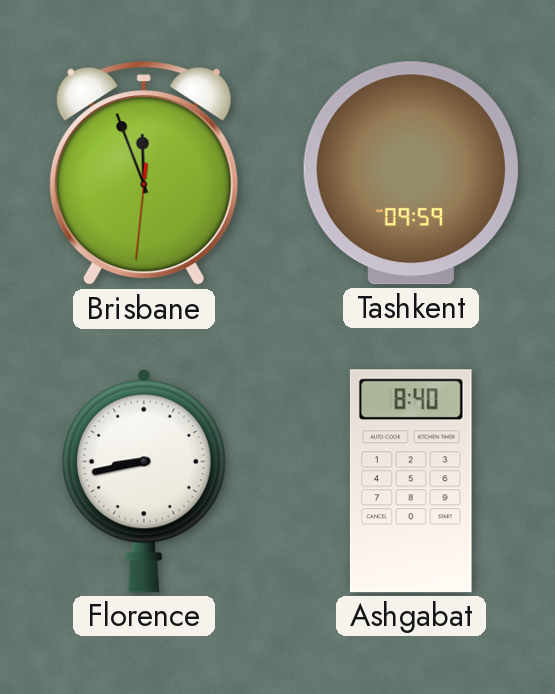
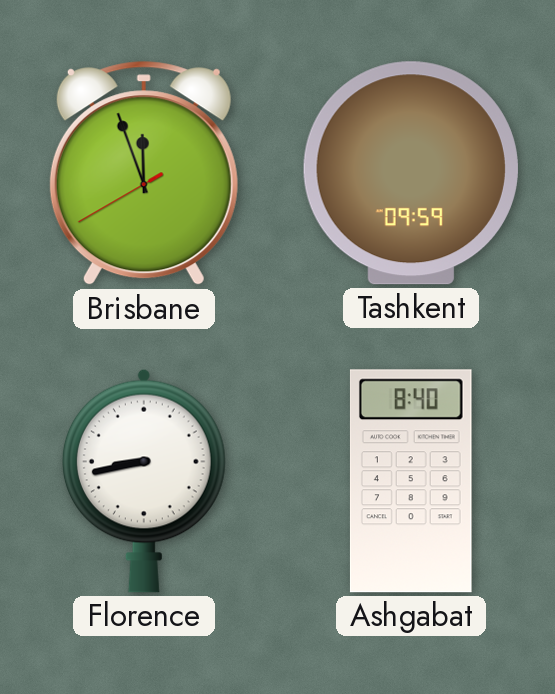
Brisbane: 11:56:31 -> 11:56:40
